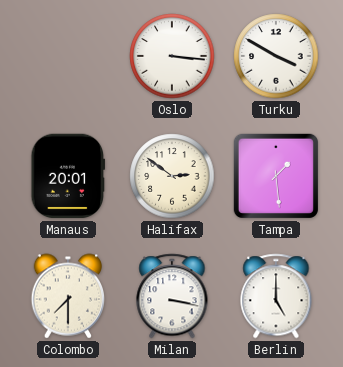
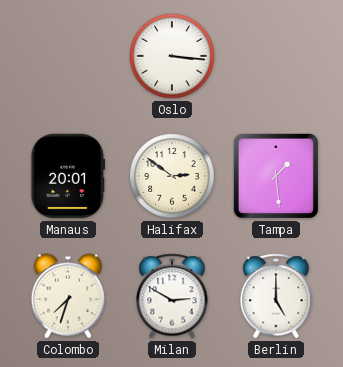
Turku: 3:50 -> none
Colombo: 7:30 -> 7:33
Milan: 3:17 -> 2:50
